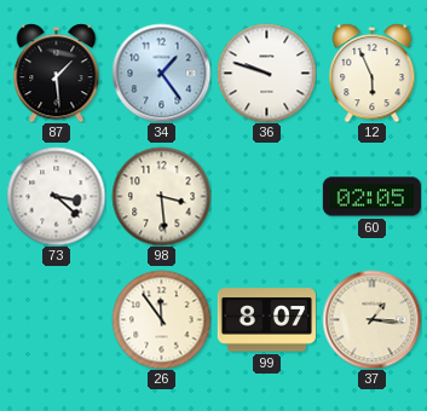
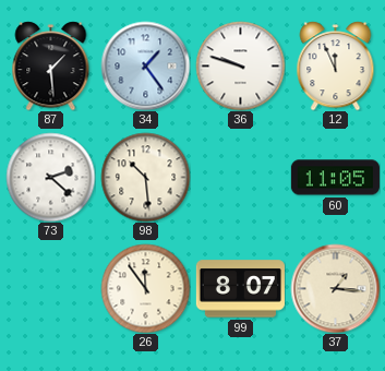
12: 5:56 -> 11:56
73: 3:22 -> 2:22
98: 3:29 -> 10:29
60: 02:05 -> 11:05
